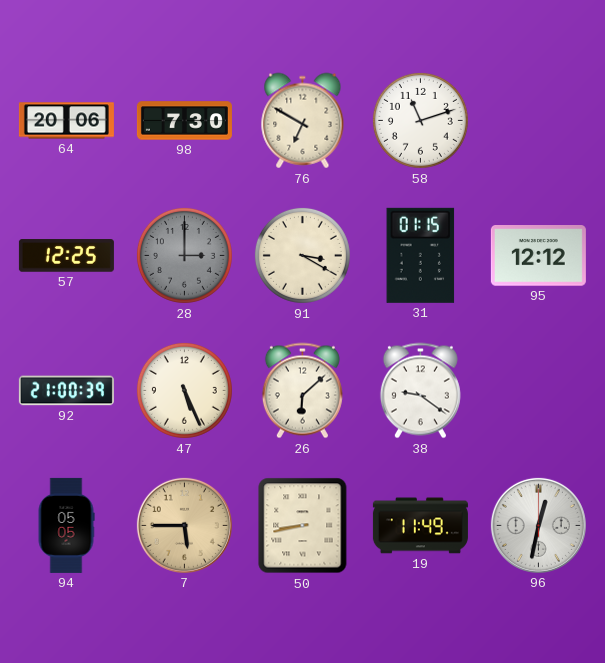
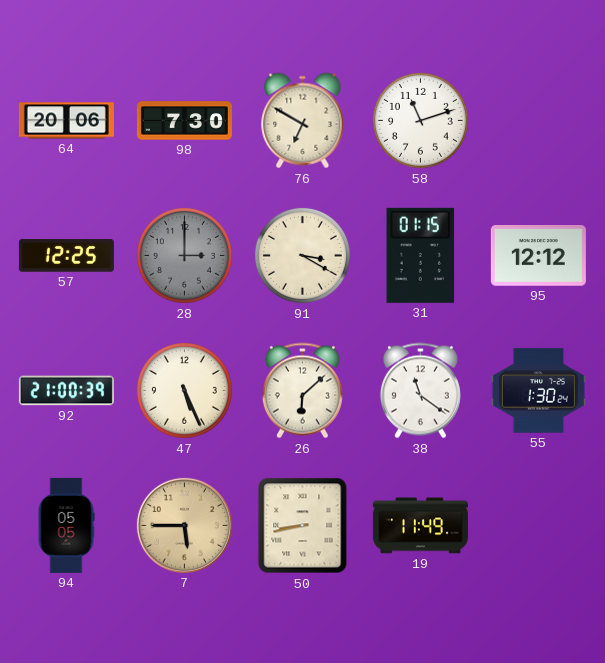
38: 9:21 -> 11:21
55: none -> 1:30
96: 12:32 -> none
